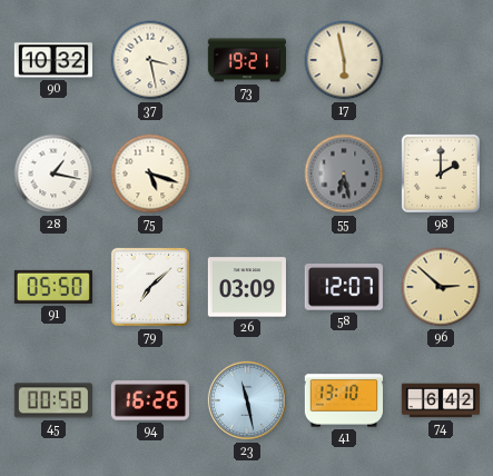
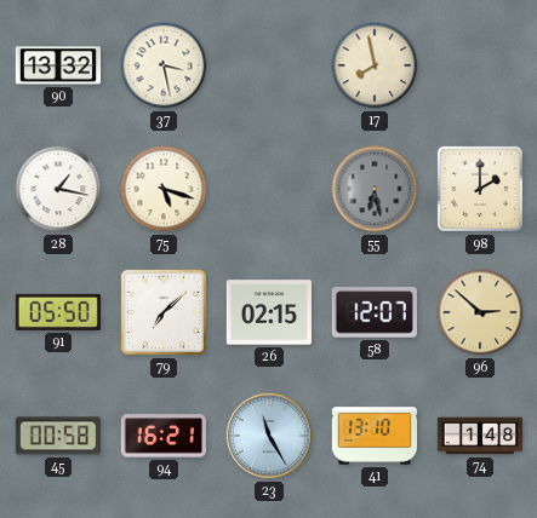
90: 10:32 -> 13:32
73: 19:21 -> none
17: 5:58 -> 7:58
26: 03:09 -> 02:15
94: 16:26 -> 16:21
23: 11:28 -> 11:25
74: 6:42 -> 1:48
